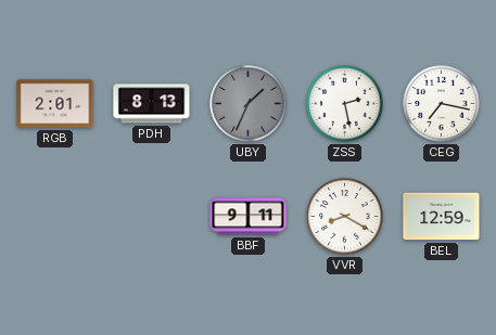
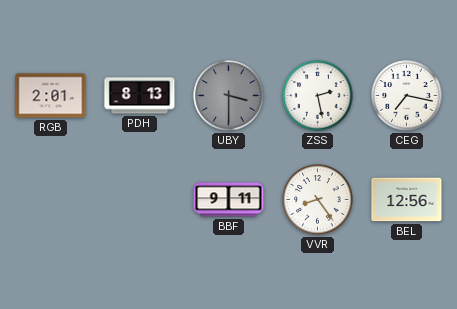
UBY: 1:34 -> 3:30
VVR: 8:20 -> 8:24
BEL: 12:59 -> 12:56
